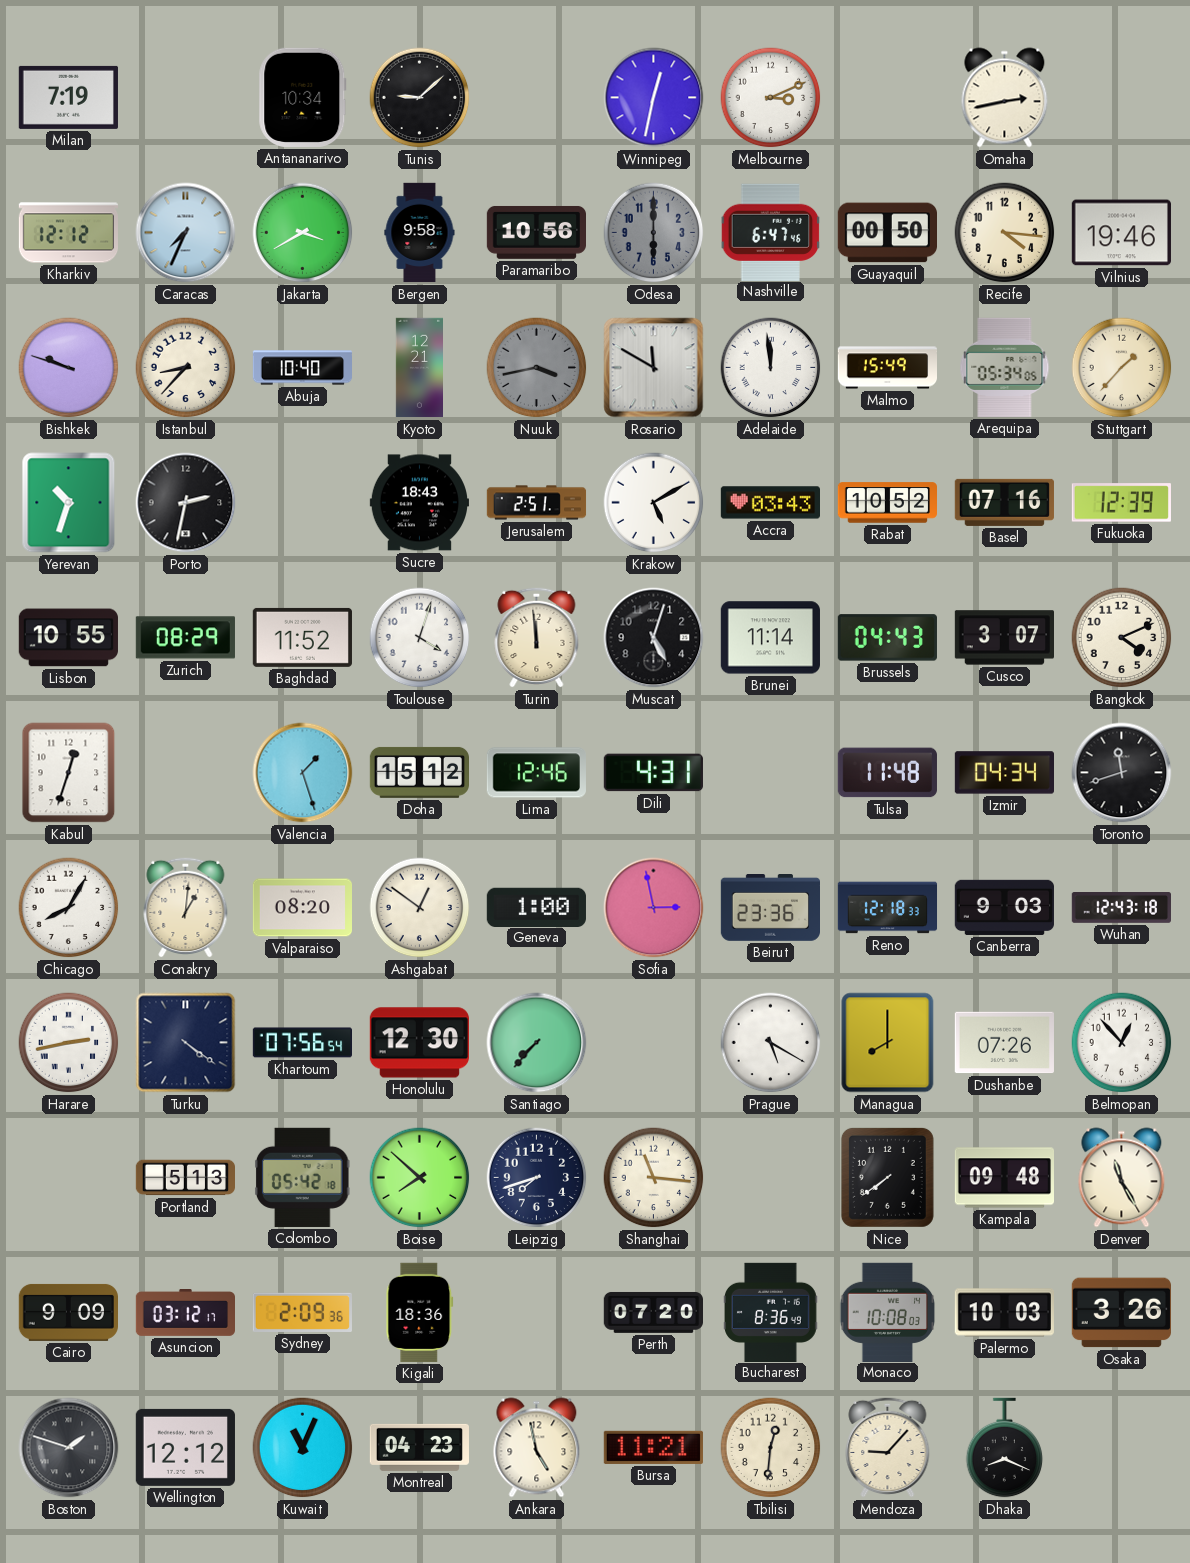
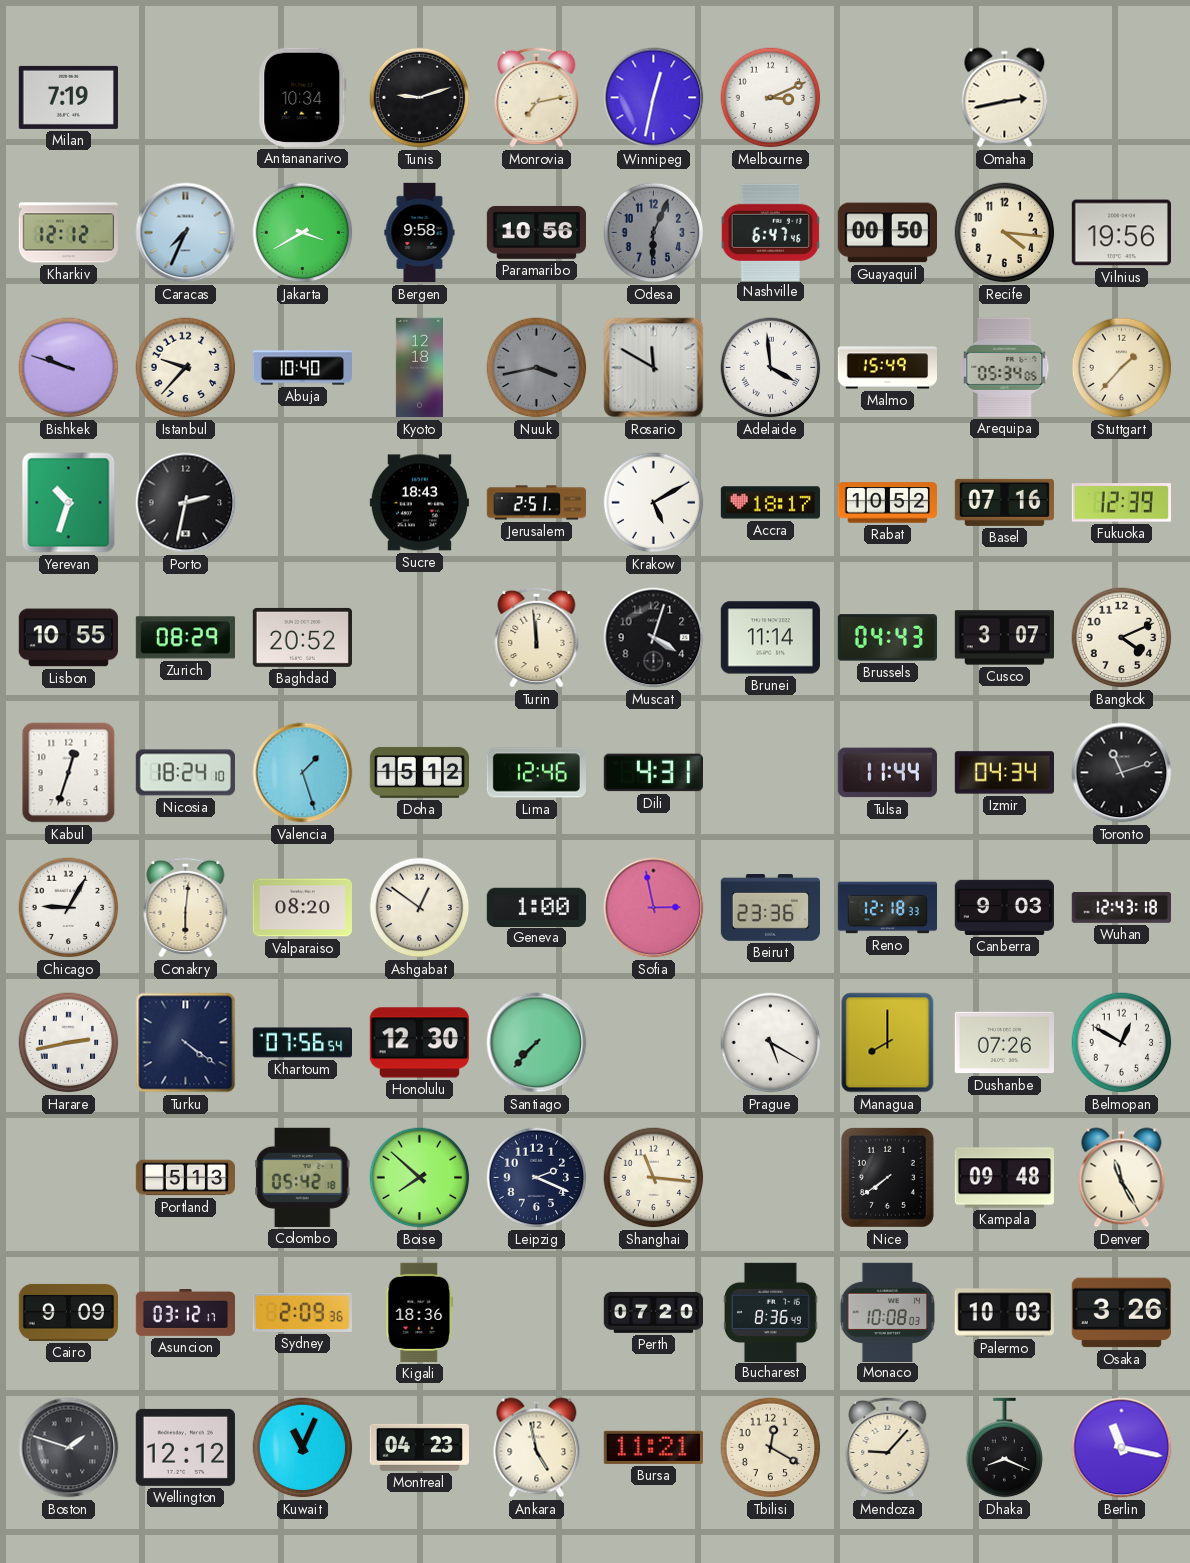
Tunis: 9:08 -> 9:12
Monrovia: none -> 7:13
Odesa: 6:00 -> 6:04
Vilnius: 19:46 -> 19:56
Istanbul: 8:37 -> 9:37
Kyoto: 12:21 -> 12:18
Adelaide: 11:59 -> 3:59
Accra: 03:43 -> 18:17
Baghdad: 11:52 -> 20:52
Toulouse: 4:03 -> none
Muscat: 5:03 -> 4:03
Nicosia: none -> 18:24
Tulsa: 11:48 -> 11:44
Toronto: 11:42 -> 11:12
Chicago: 8:05 -> 9:05
Conakry: 1:01 -> 6:01
Belmopan: 12:53 -> 12:50
Leipzig: 7:42 -> 2:19
Tbilisi: 12:31 -> 12:20
Berlin: none -> 11:17
